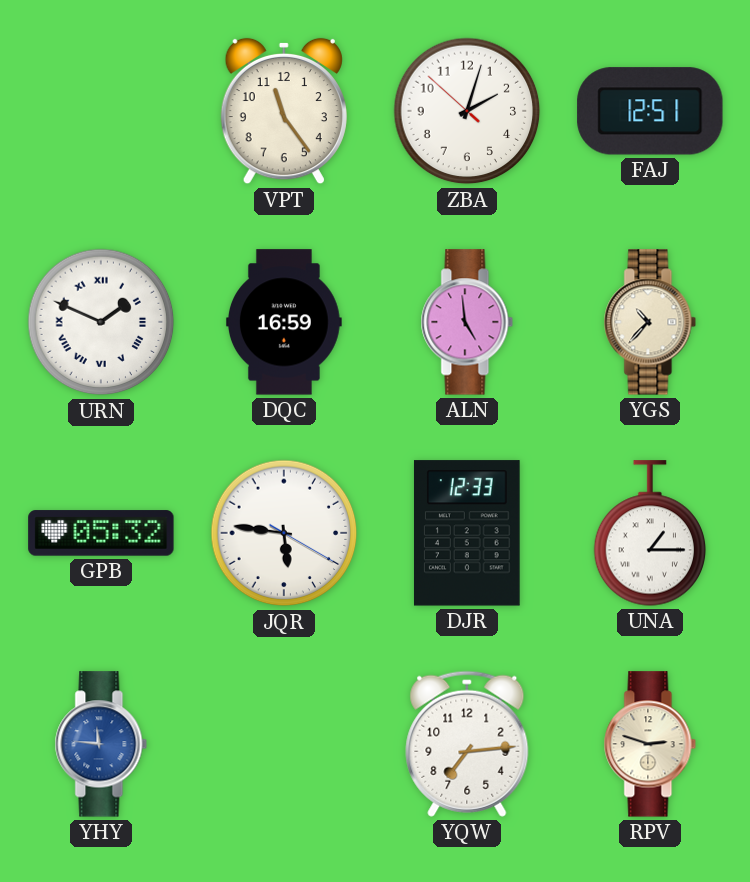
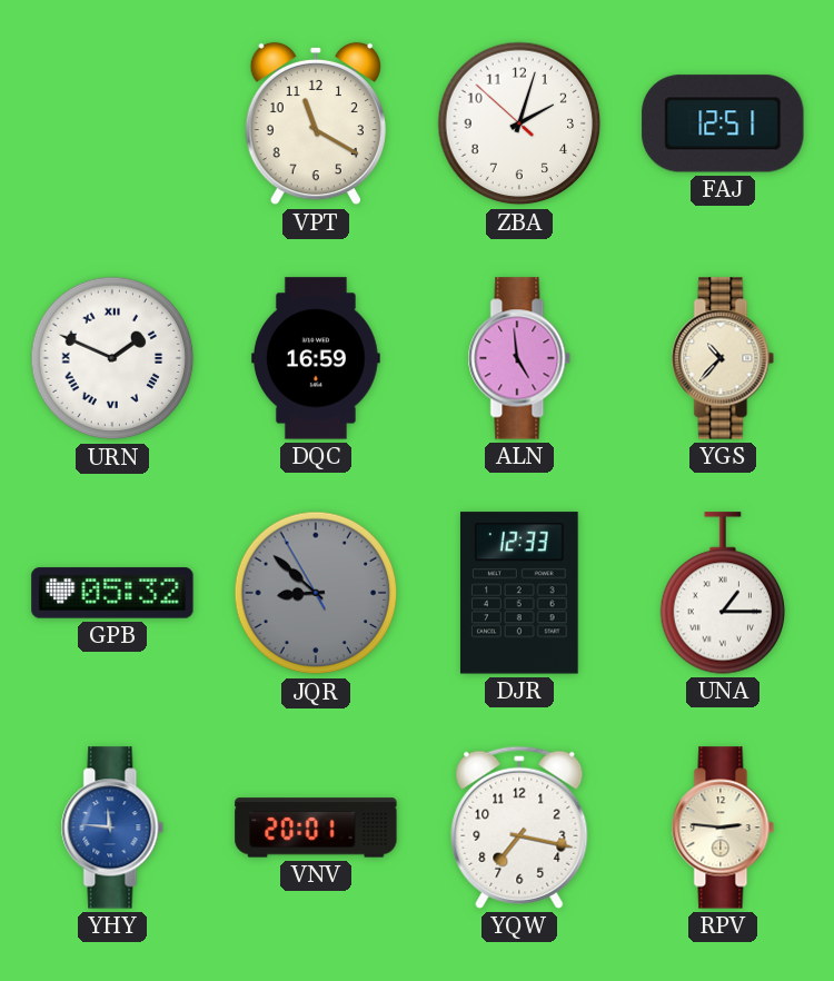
VPT: 11:24 -> 11:20
JQR: 5:46 -> 8:51
JQR dial: white -> grey
VNV: none -> 20:01
YQW: 7:14 -> 7:17
RPV: 2:48 -> 2:46
